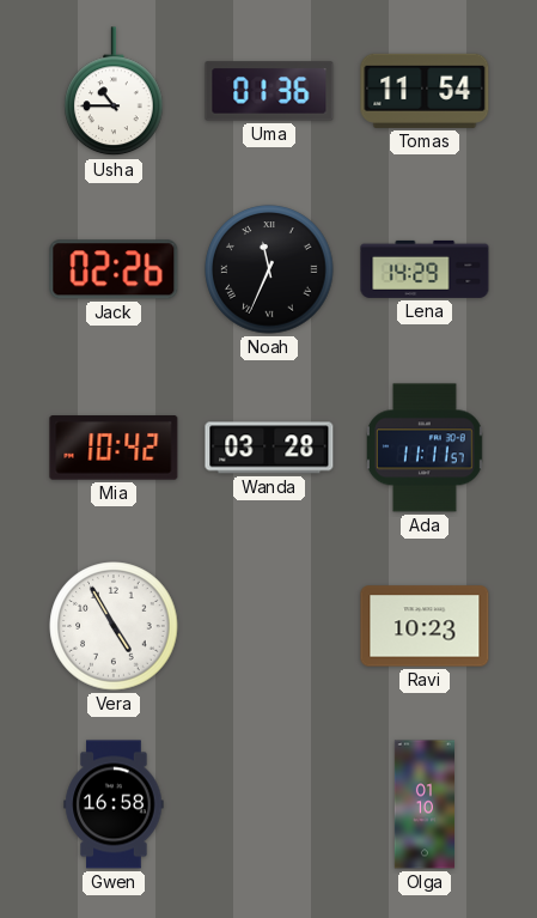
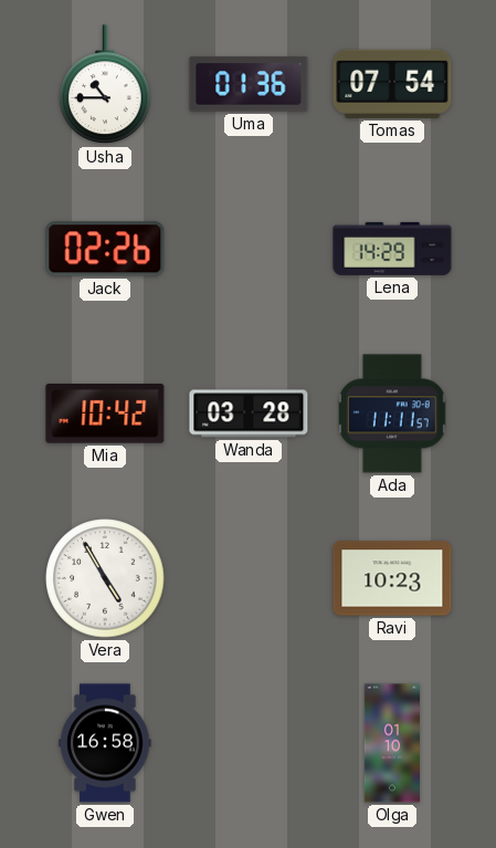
Tomas: 11:54 -> 07:54
Noah: 11:34 -> none
